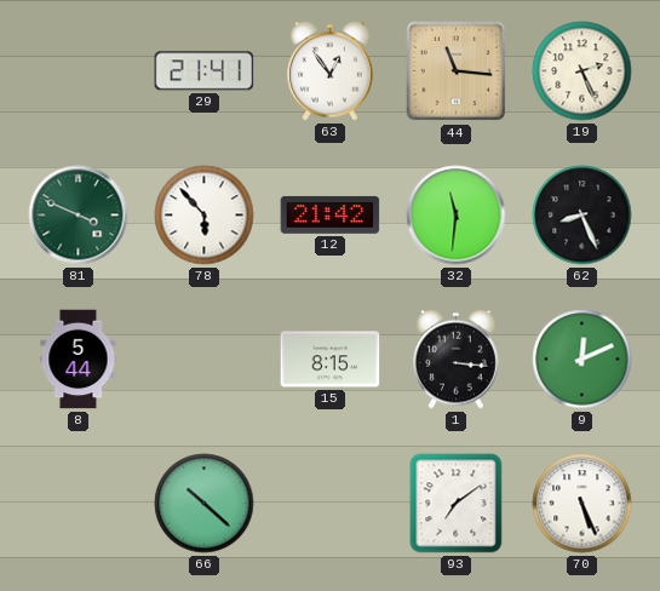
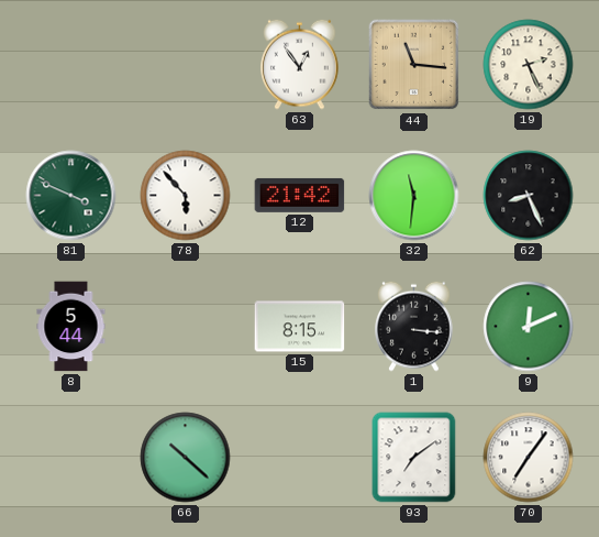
29: 21:41 -> none
70: 5:26 -> 7:06
